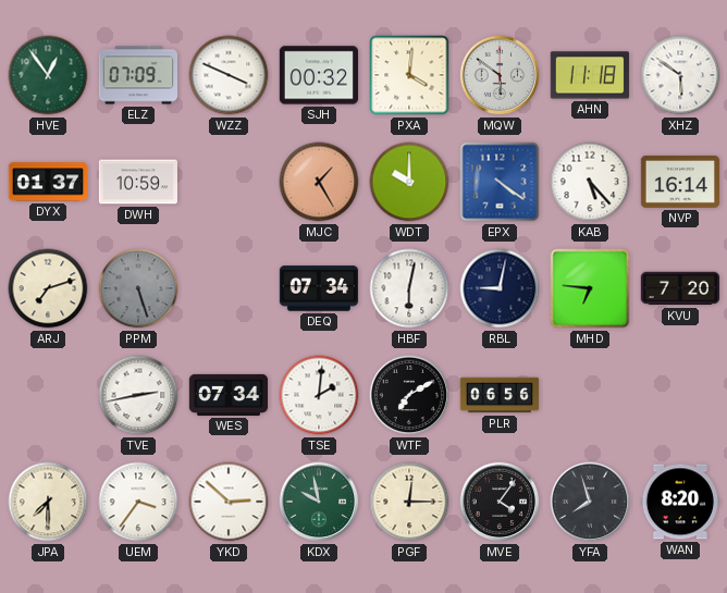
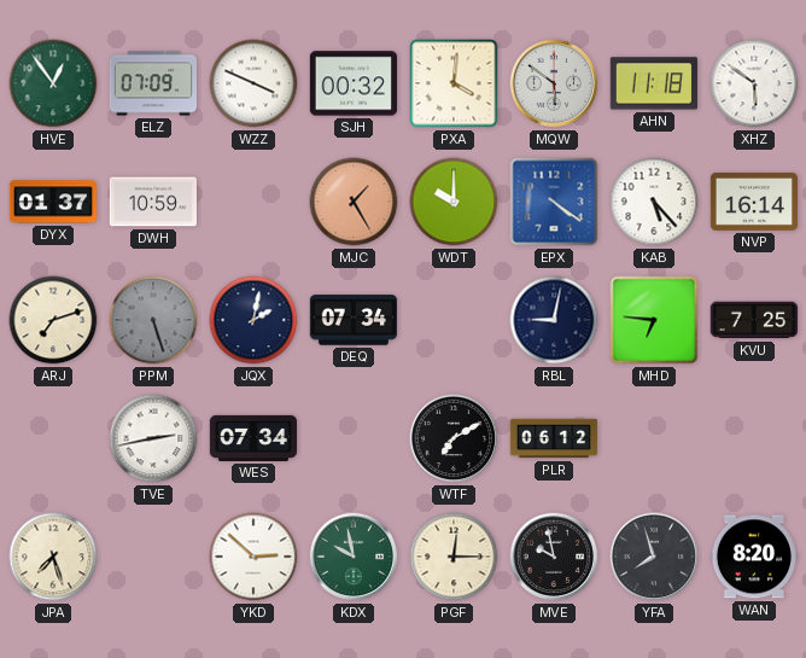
JQX: none -> 2:02
HBF: 6:02 -> none
KVU: 7:20 -> 7:25
TSE: 2:01 -> none
PLR: 06:56 -> 06:12
JPA: 7:30 -> 7:27
UEM: 3:36 -> none
MVE: 4:06 -> 9:58
